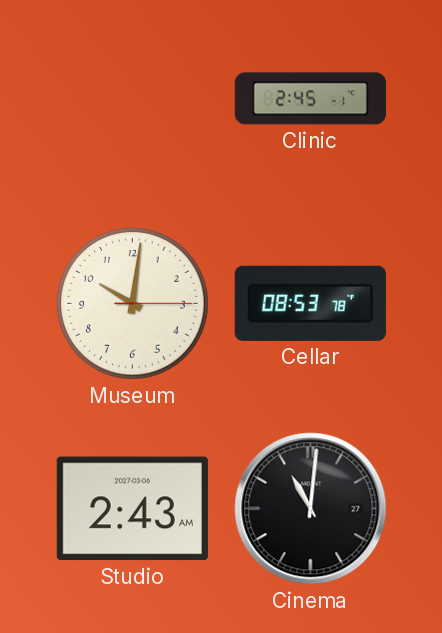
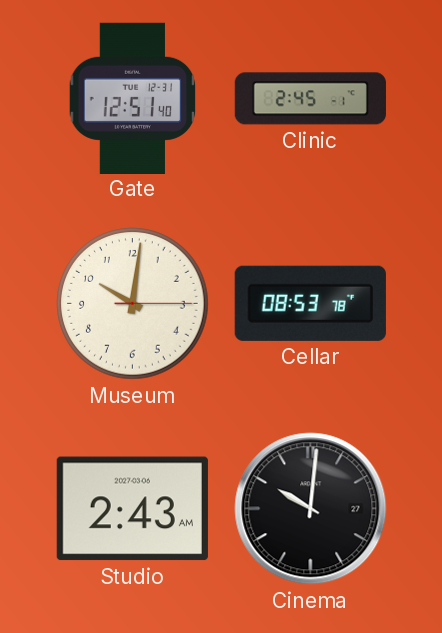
Gate: none -> 12:51
Cinema: 11:01 -> 10:01
